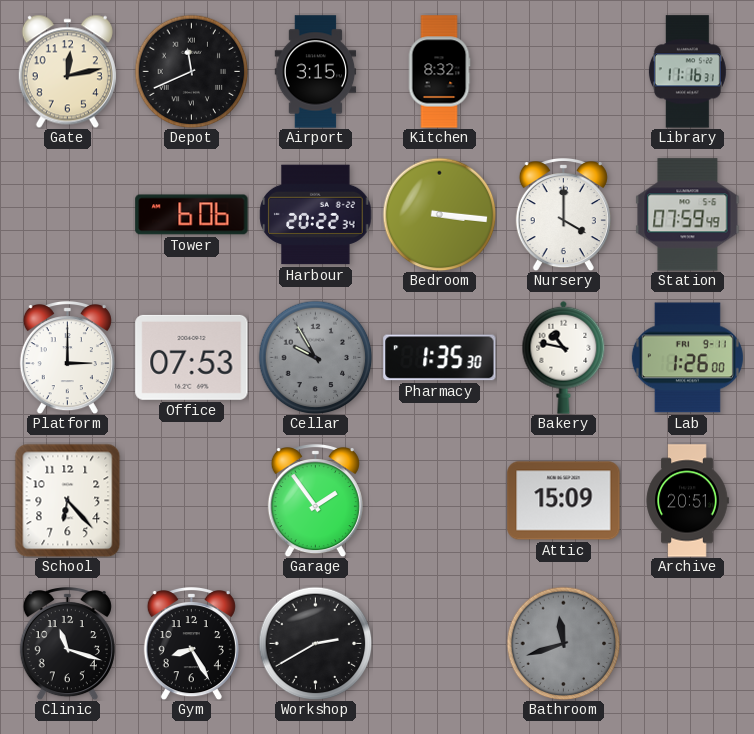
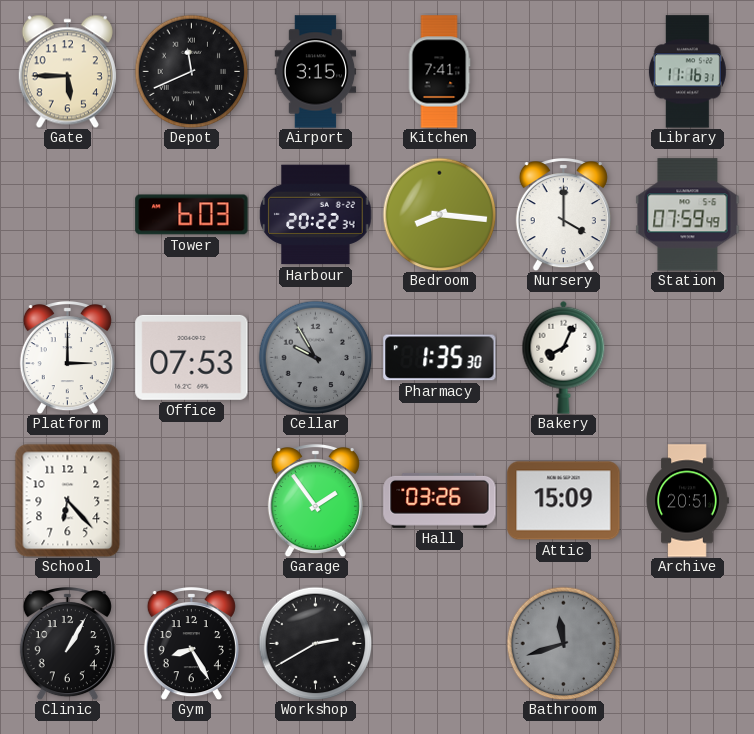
Gate: 12:13 -> 5:45
Kitchen: 8:32 -> 7:41
Tower: 6:06 -> 6:03
Bedroom: 3:16 -> 8:16
Bakery: 10:47 -> 8:04
Lab: 1:26 -> none
Hall: none -> 03:26
Clinic: 11:18 -> 1:05
